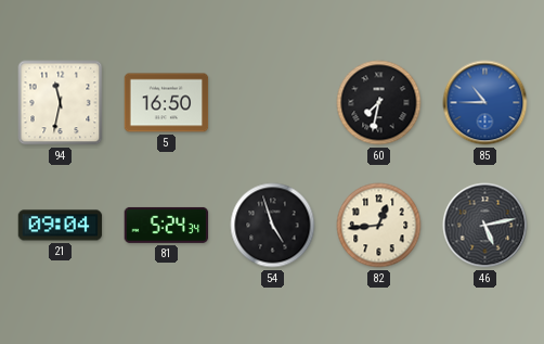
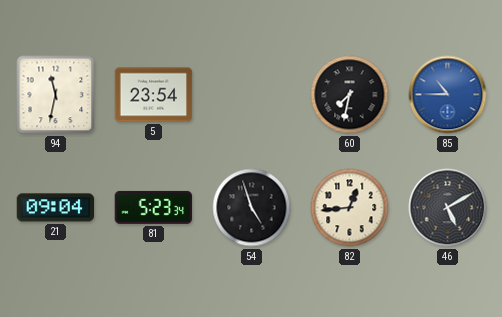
5: 16:50 -> 23:54
81: 5:24 -> 5:23
46: 5:13 -> 5:10
